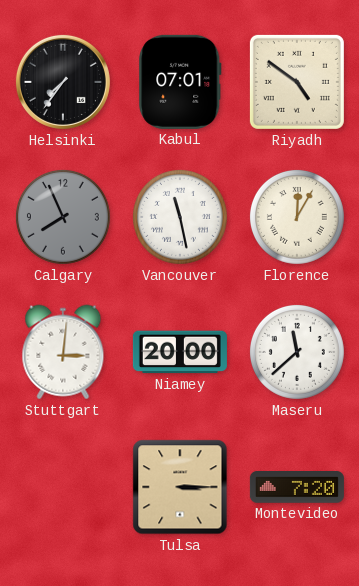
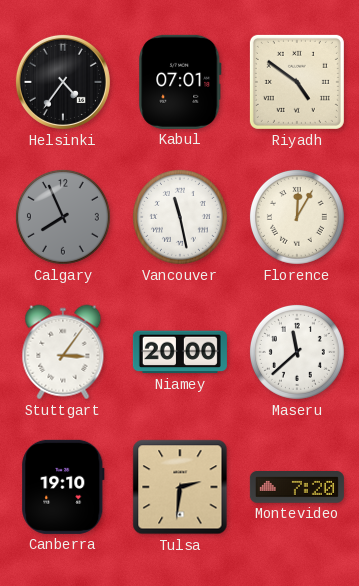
Helsinki: 7:36 -> 4:36
Stuttgart: 3:01 -> 3:06
Canberra: none -> 19:10
Tulsa: 3:15 -> 2:31
